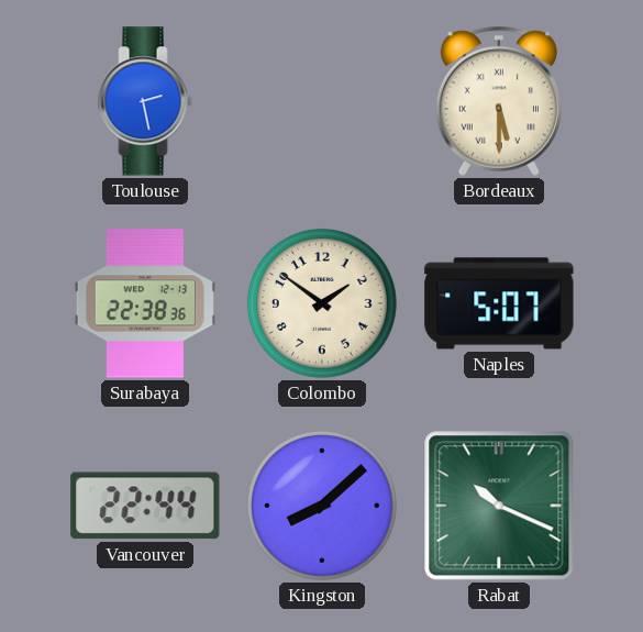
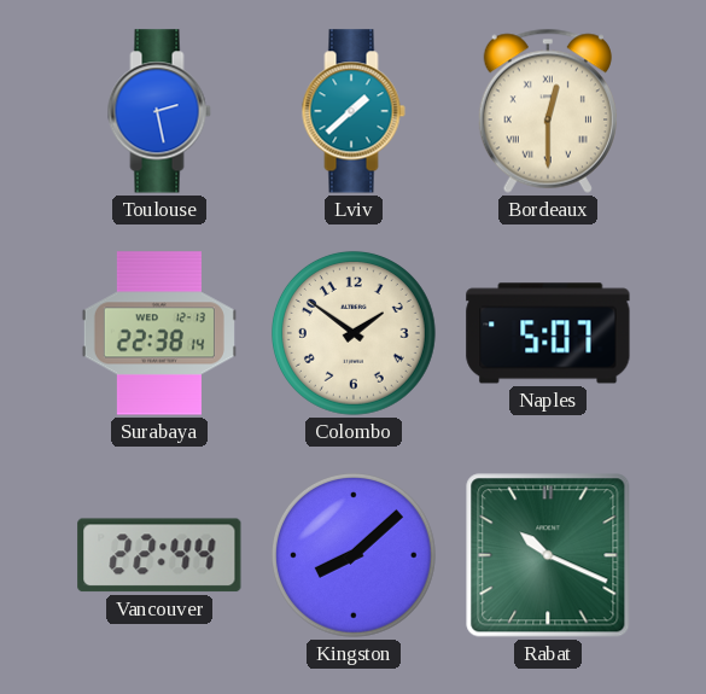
Lviv: none -> 1:38
Bordeaux: 5:30 -> 12:30
Surabaya: 22:38:36 -> 22:38:14
